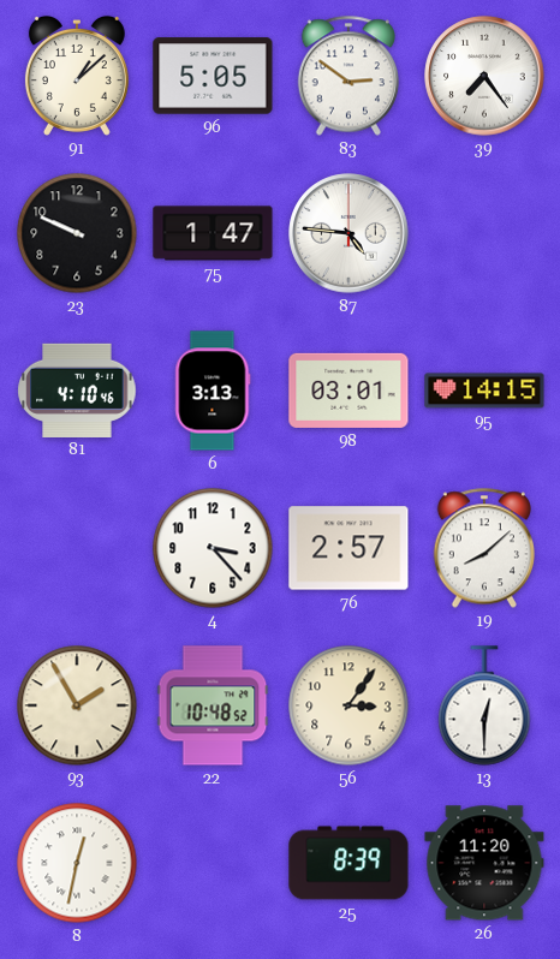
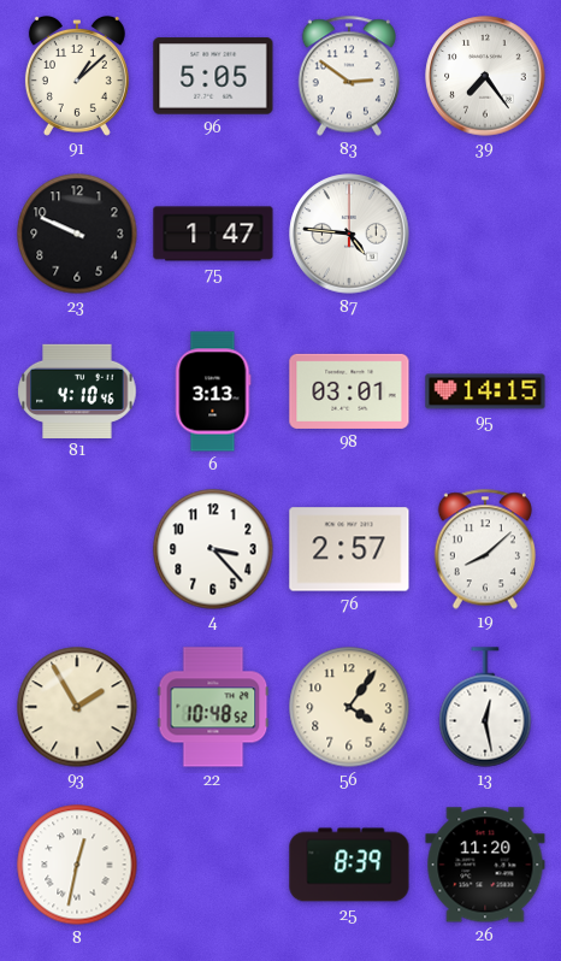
56: 3:06 -> 4:06
13: 12:30 -> 12:28
